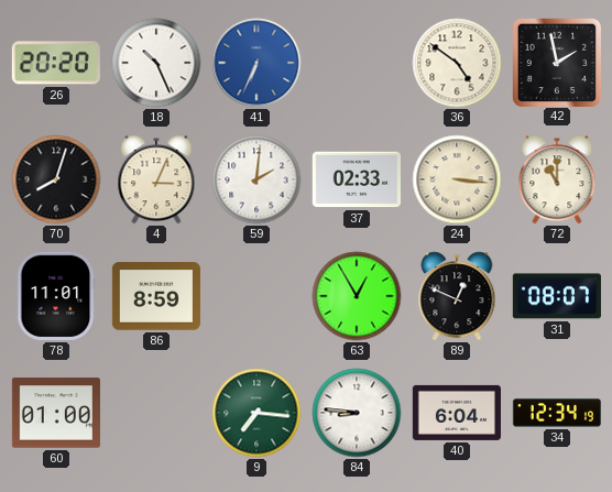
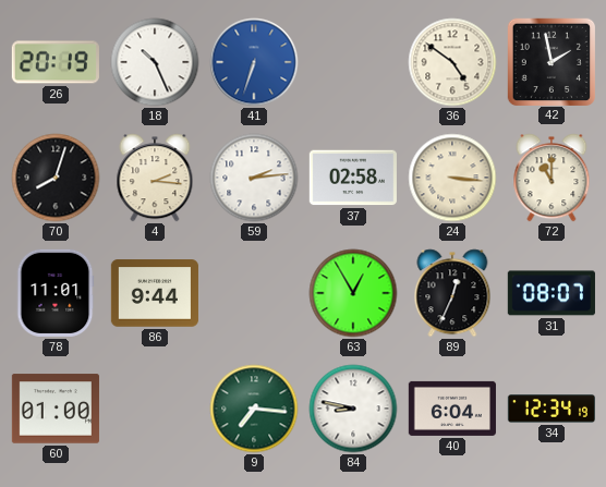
26: 20:20 -> 20:19
41: 6:34 -> 6:33
4: 3:04 -> 2:16
59: 2:01 -> 2:14
37: 02:33 -> 02:58
86: 8:59 -> 9:44
89: 12:49 -> 12:34
84: 8:46 -> 8:47
